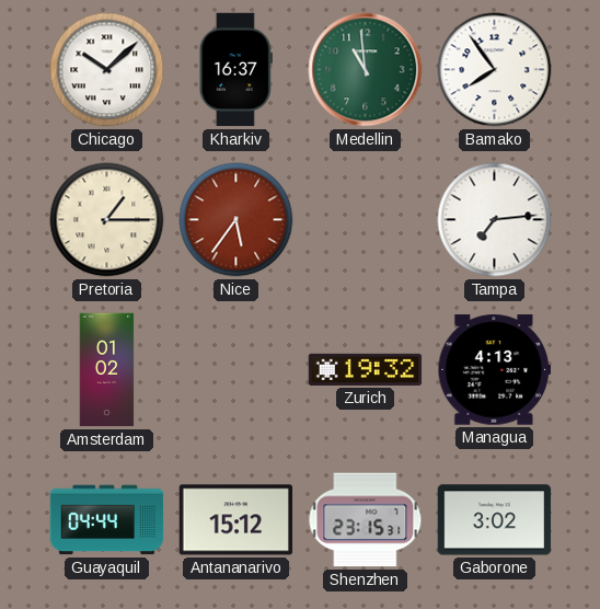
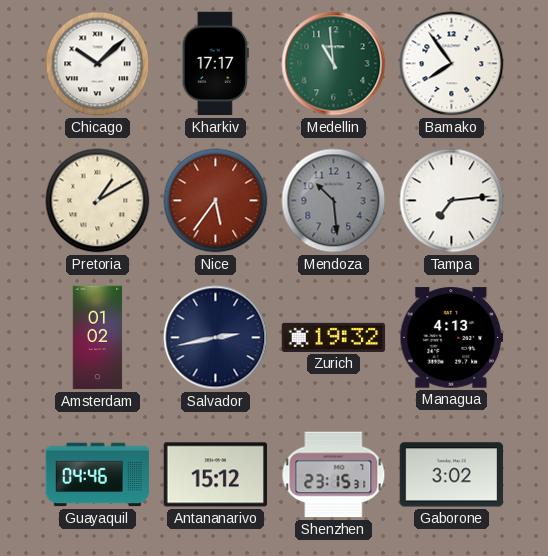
Kharkiv: 16:37 -> 17:17
Pretoria: 1:15 -> 1:10
Mendoza: none -> 10:29
Salvador: none -> 2:43
Guayaquil: 04:44 -> 04:46
